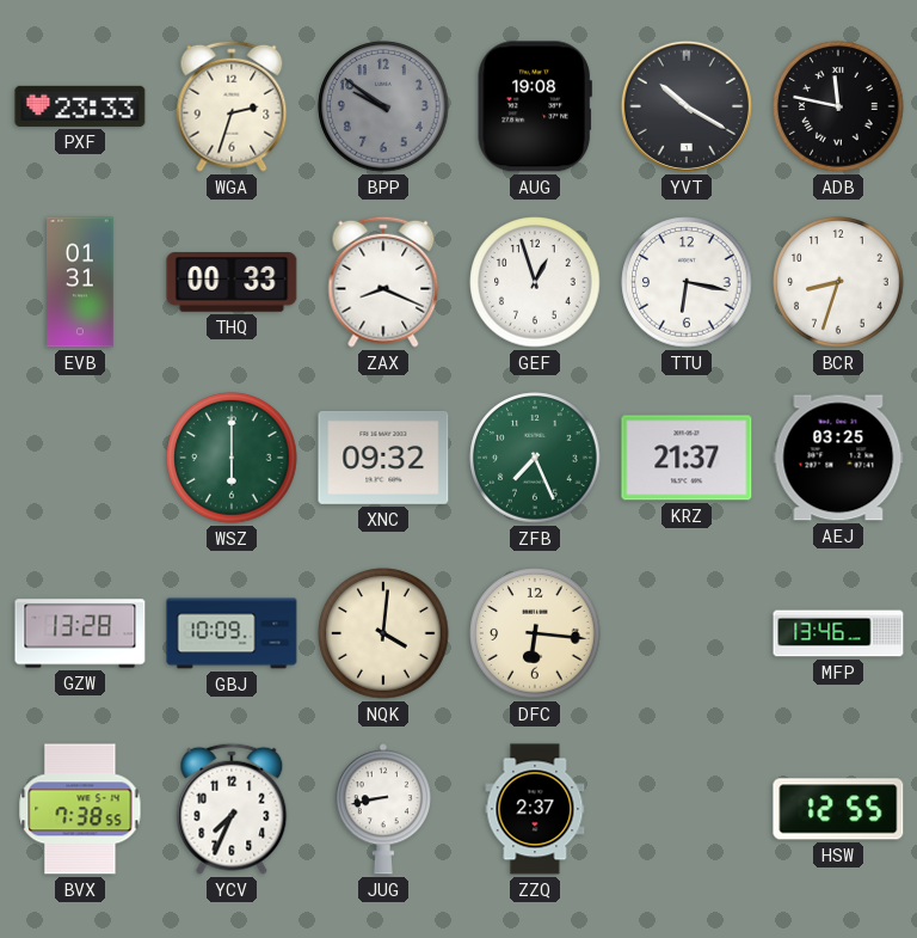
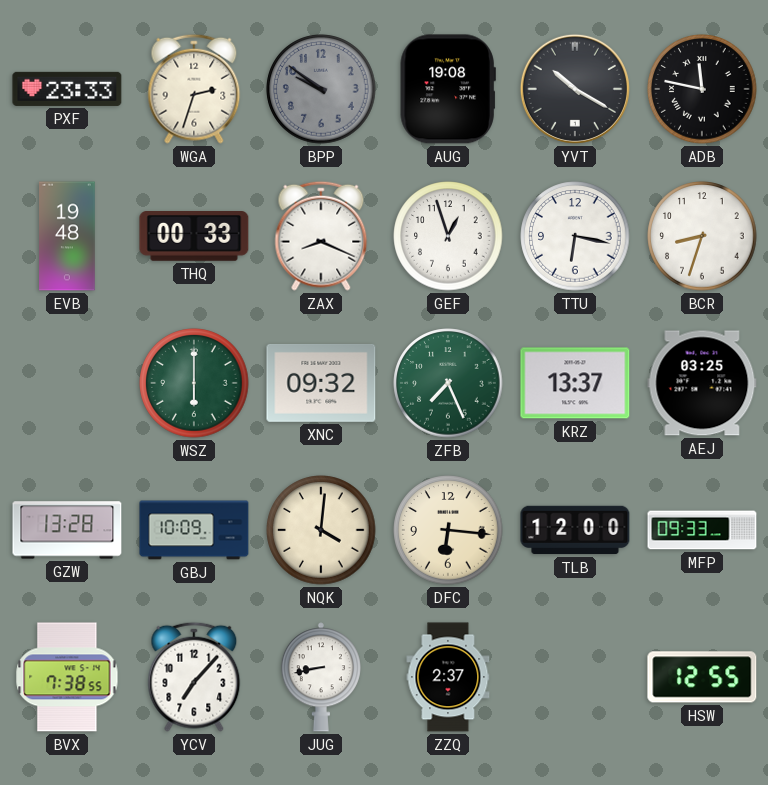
EVB: 01:31 -> 19:48
KRZ: 21:37 -> 13:37
TLB: none -> 12:00
MFP: 13:46 -> 09:33
YCV: 7:34 -> 7:07
